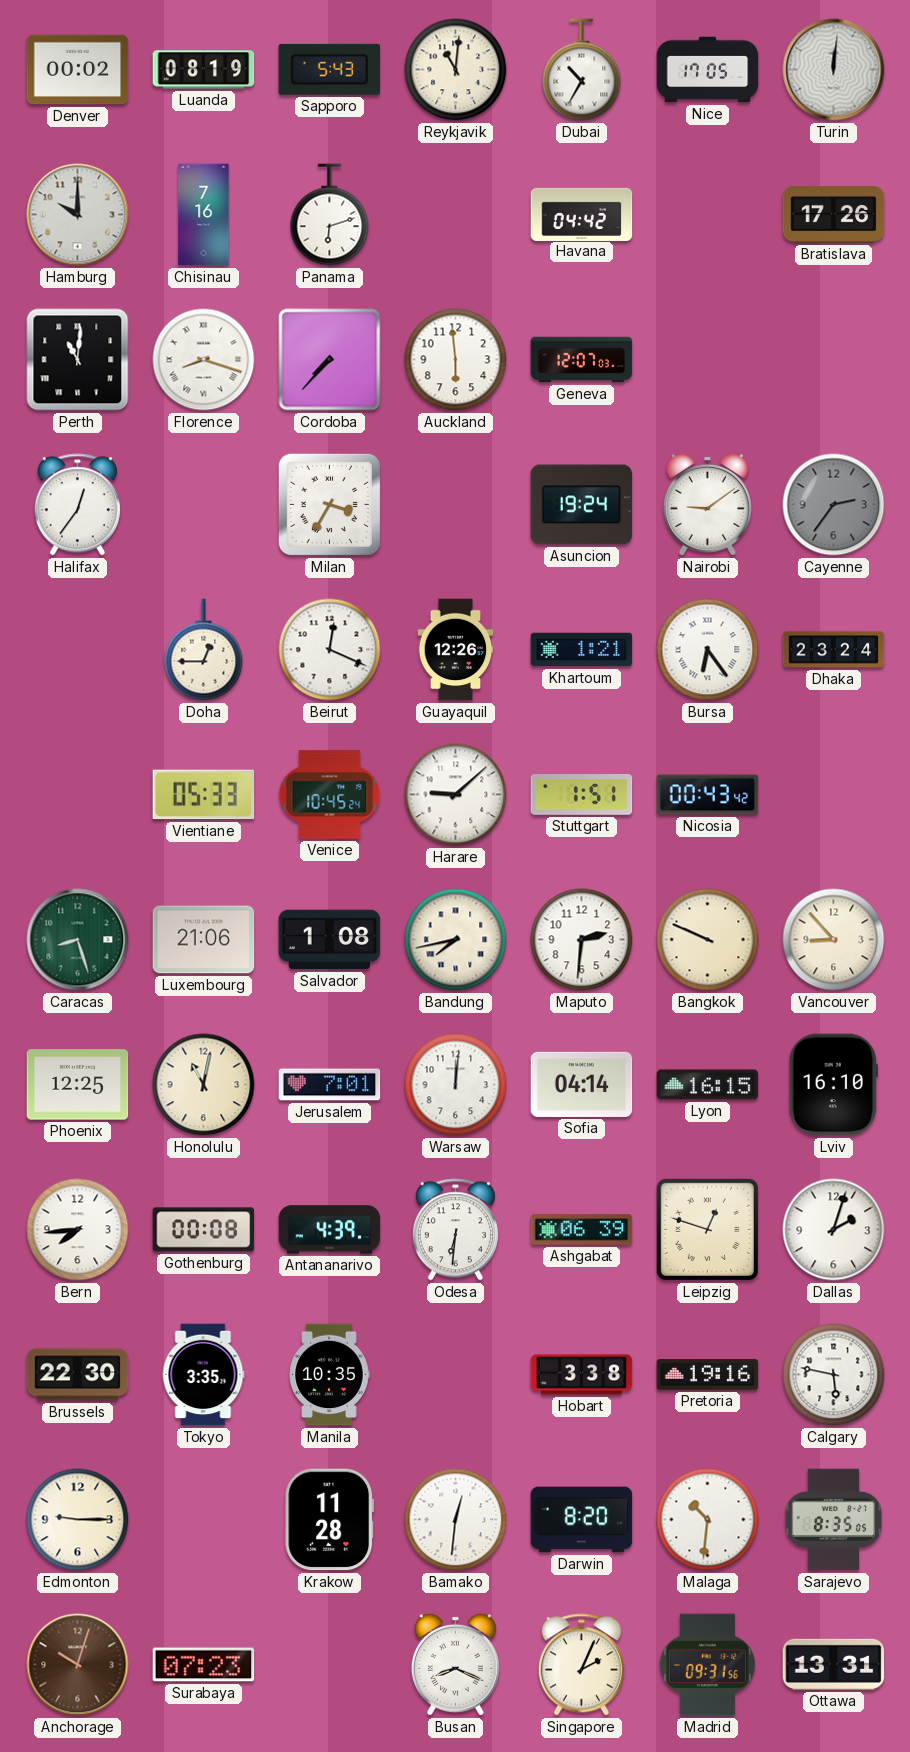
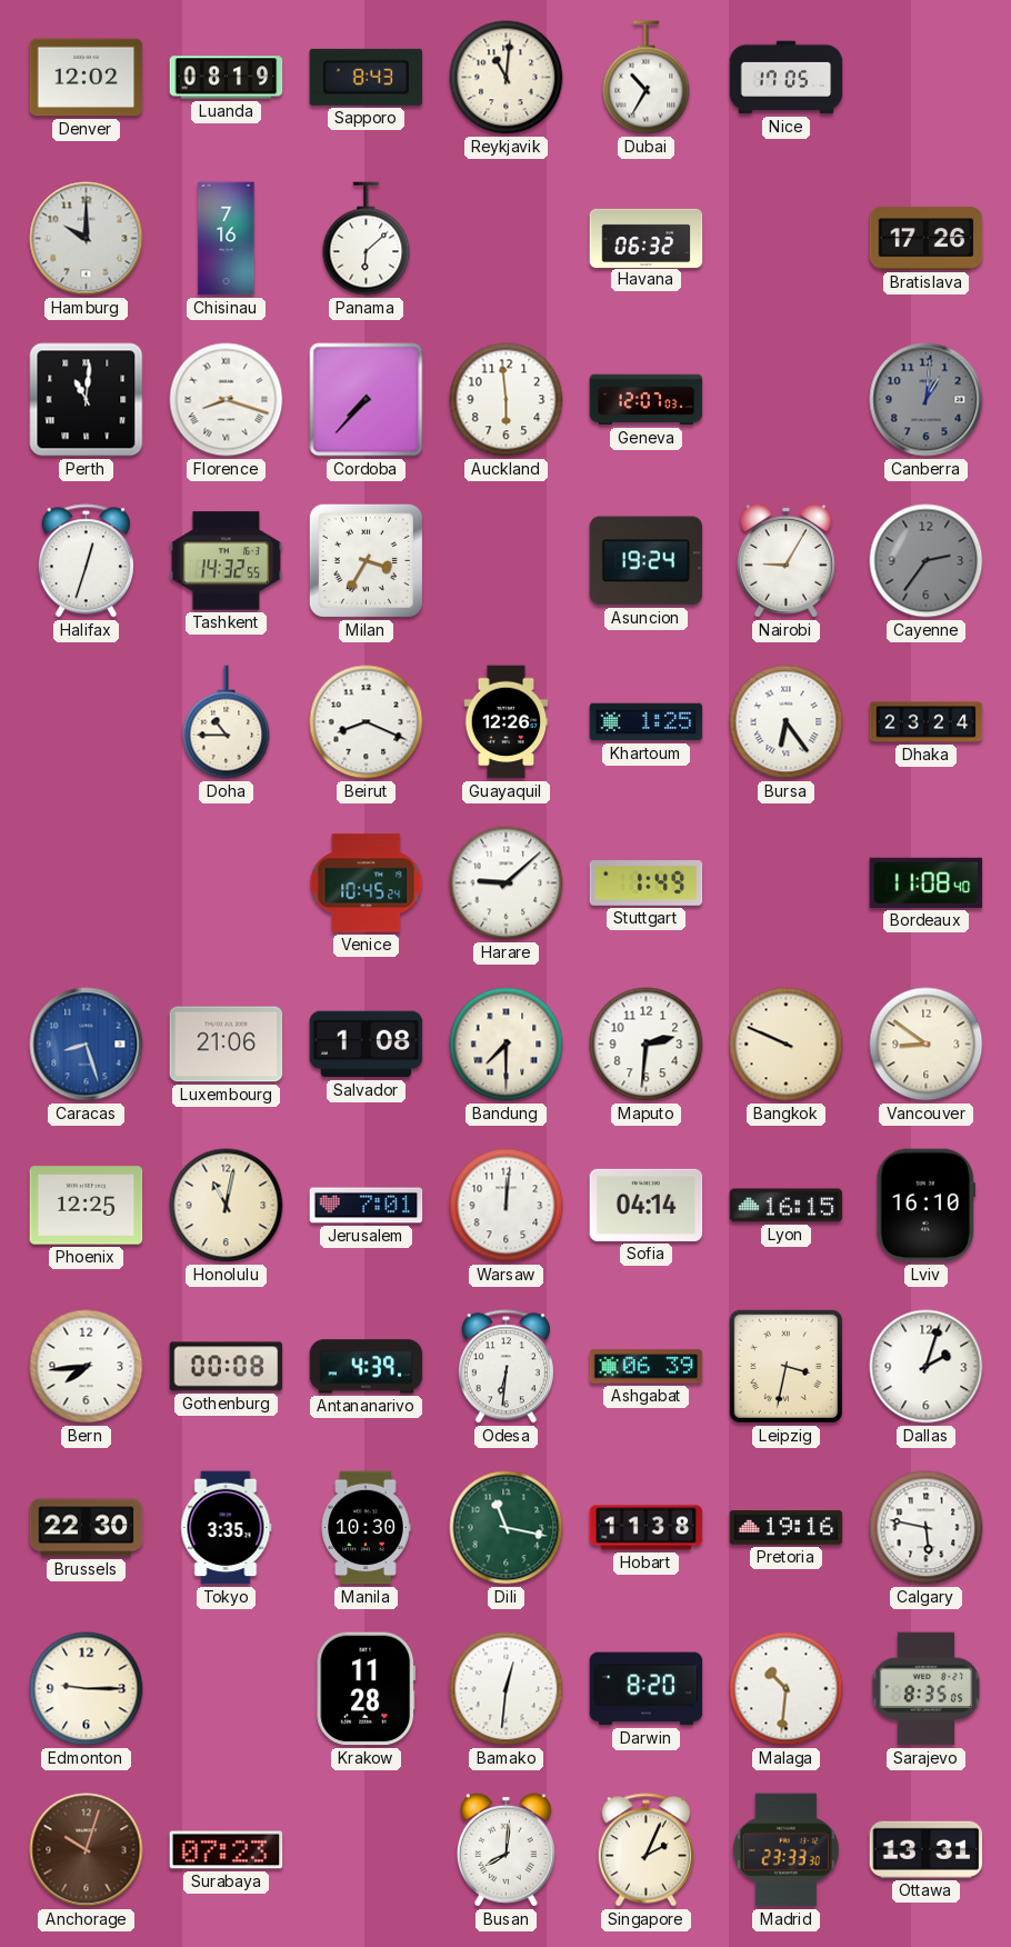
Denver: 00:02 -> 12:02
Sapporo: 5:43 -> 8:43
Turin: 12:01 -> none
Panama: 6:12 -> 6:08
Havana: 04:42 -> 06:32
Canberra: none -> 1:01
Halifax: 12:36 -> 12:33
Tashkent: none -> 14:32
Nairobi: 9:09 -> 9:05
Doha: 12:45 -> 10:45
Beirut: 12:19 -> 8:19
Khartoum: 1:21 -> 1:25
Vientiane: 05:33 -> none
Stuttgart: 1:51 -> 1:49
Nicosia: 00:43 -> none
Bordeaux: none -> 11:08
Caracas dial: green -> blue
Bandung: 7:43 -> 7:30
Vancouver: 8:53 -> 8:51
Leipzig: 12:48 -> 3:32
Manila: 10:35 -> 10:30
Dili: none -> 11:17
Hobart: 3:38 -> 11:38
Busan: 8:19 -> 8:01
Madrid: 09:31 -> 23:33
